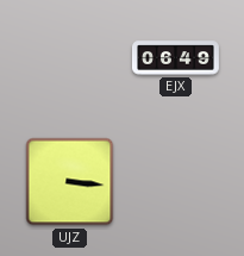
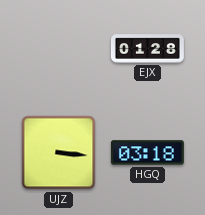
EJX: 06:49 -> 01:28
HGQ: none -> 03:18
